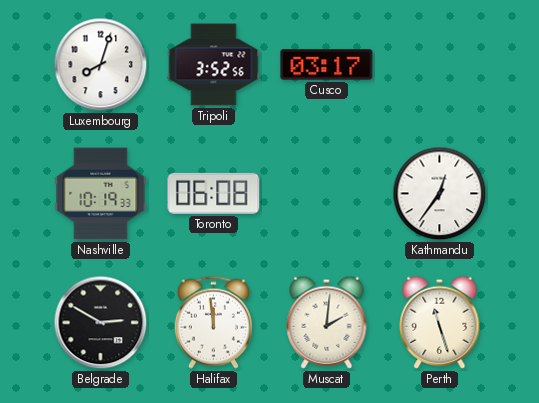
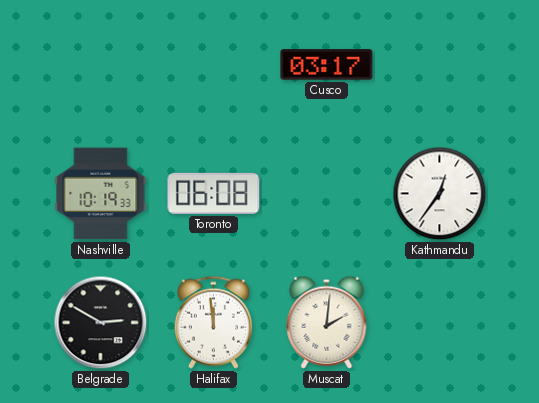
Luxembourg: 8:03 -> none
Tripoli: 3:52 -> none
Perth: 11:27 -> none
